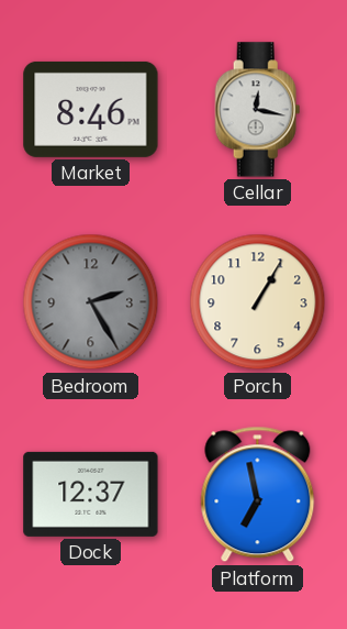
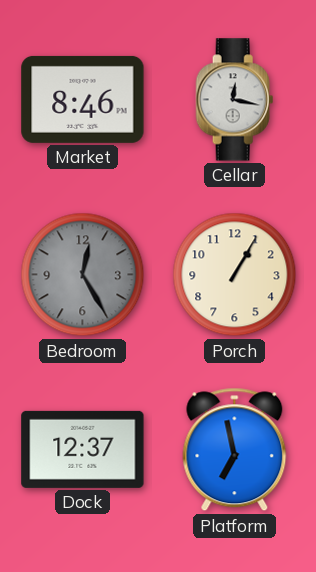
Bedroom: 2:25 -> 12:25
